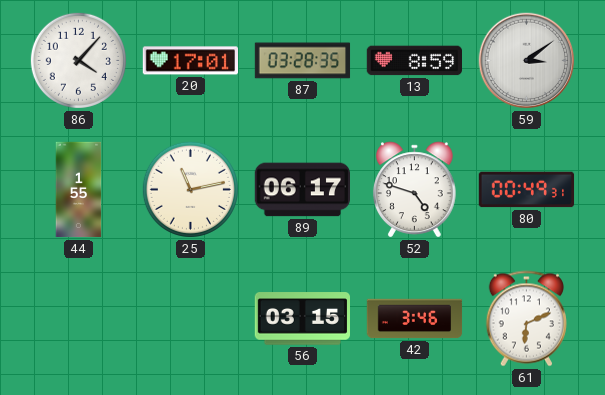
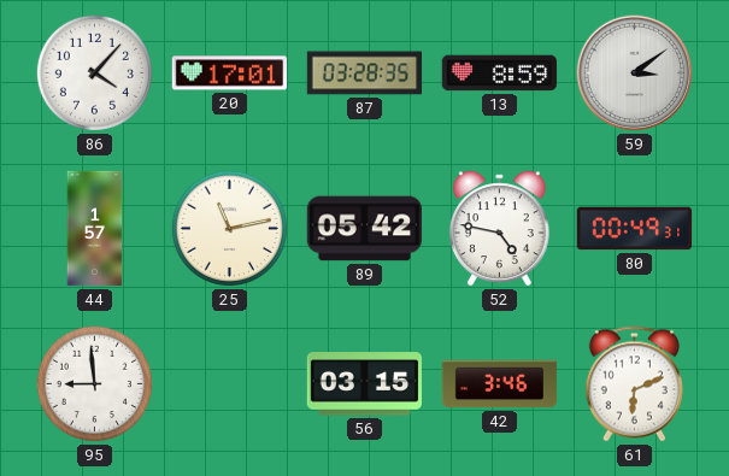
44: 1:55 -> 1:57
89: 06:17 -> 05:42
52: 4:48 -> 4:47
95: none -> 8:59
